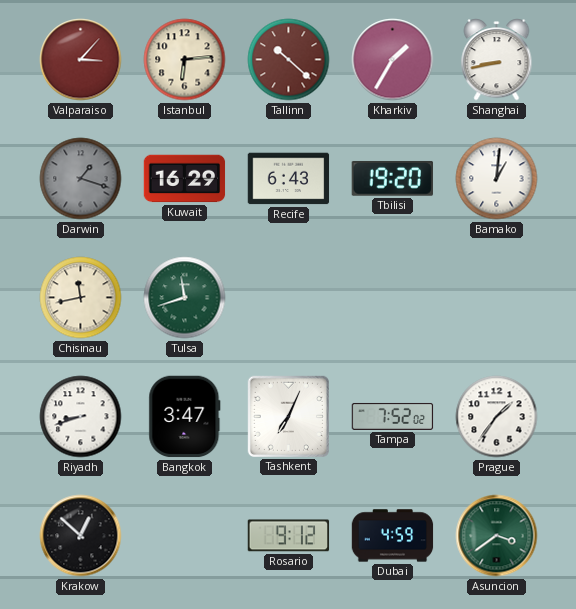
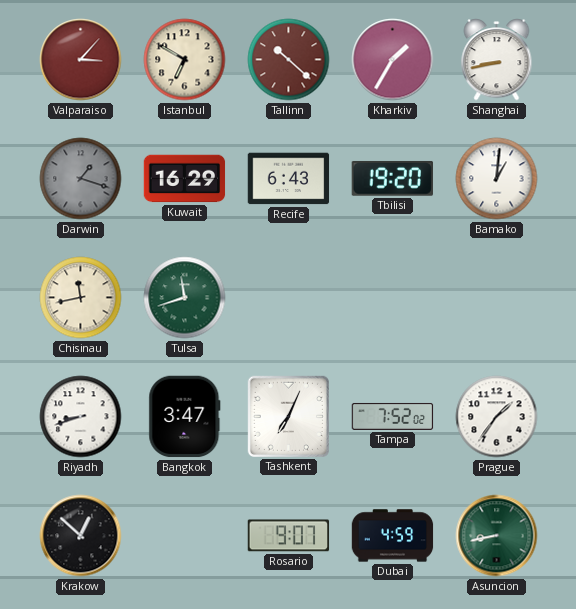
Istanbul: 6:14 -> 6:50
Rosario: 9:12 -> 9:07
Asuncion: 3:39 -> 8:43
